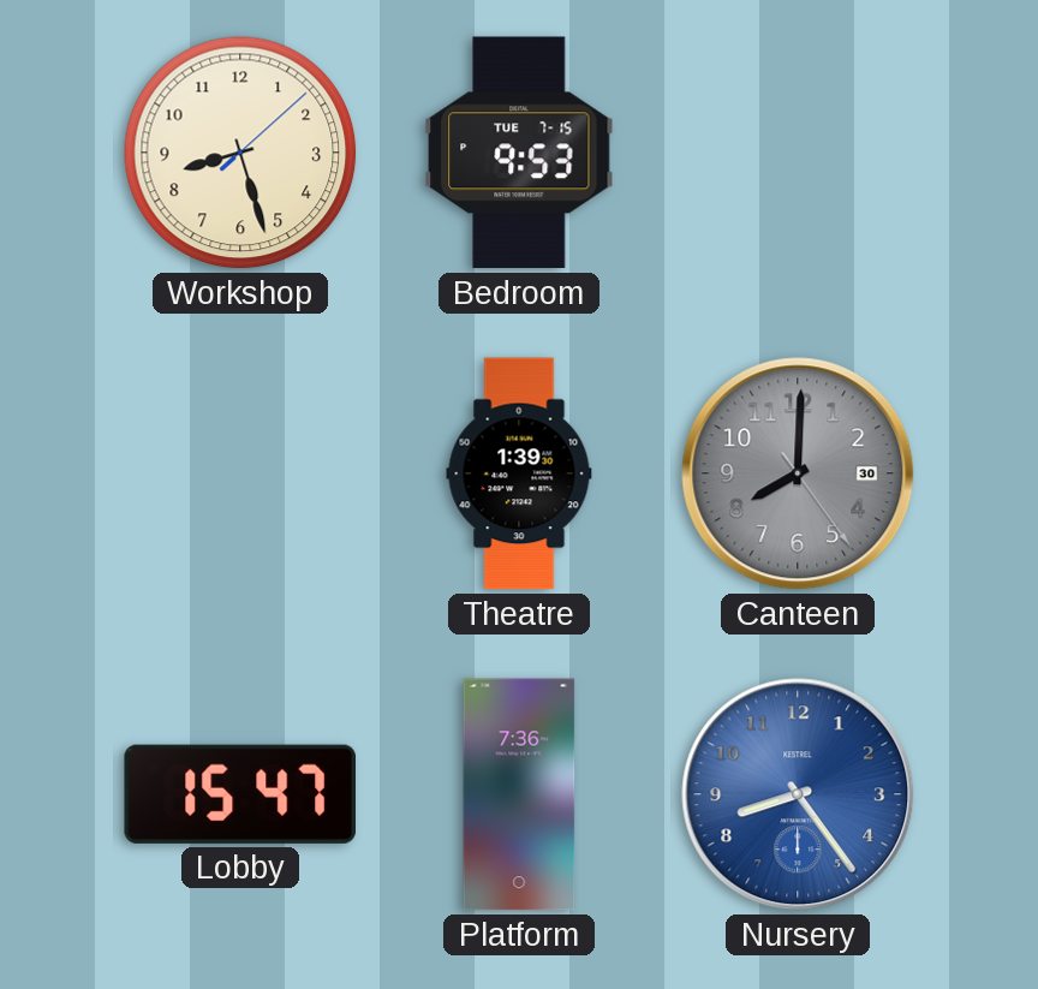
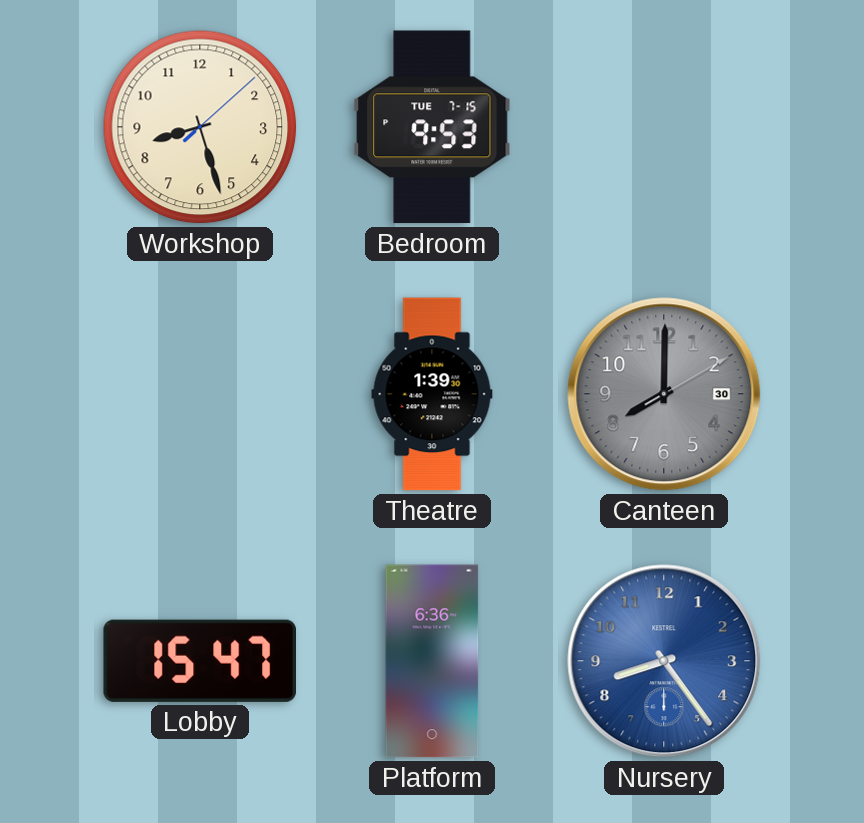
Canteen: 8:00:24 -> 8:00:10
Platform: 7:36 -> 6:36
